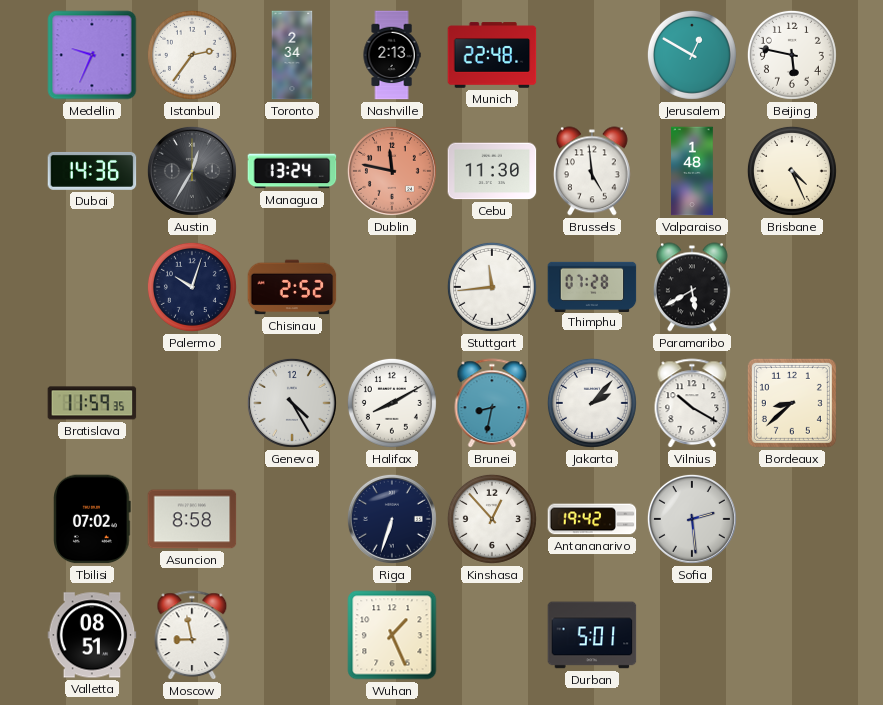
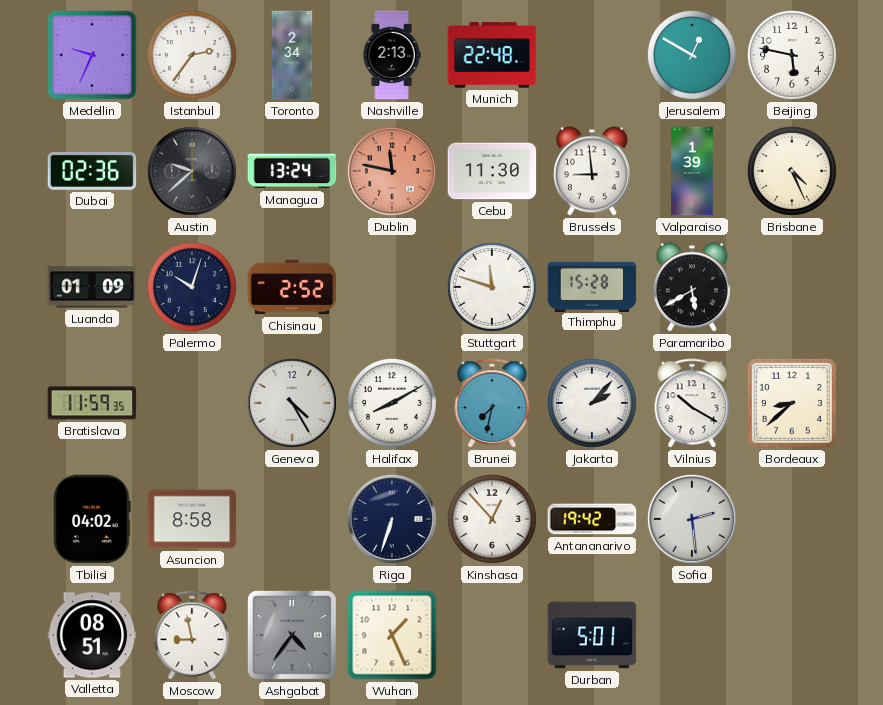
Dubai: 14:36 -> 02:36
Austin: 12:35 -> 9:38
Brussels: 4:59 -> 8:59
Valparaiso: 1:48 -> 1:39
Luanda: none -> 01:09
Stuttgart: 11:44 -> 11:48
Thimphu: 07:28 -> 15:28
Brunei: 8:32 -> 7:32
Tbilisi: 07:02 -> 04:02
Ashgabat: none -> 4:36
